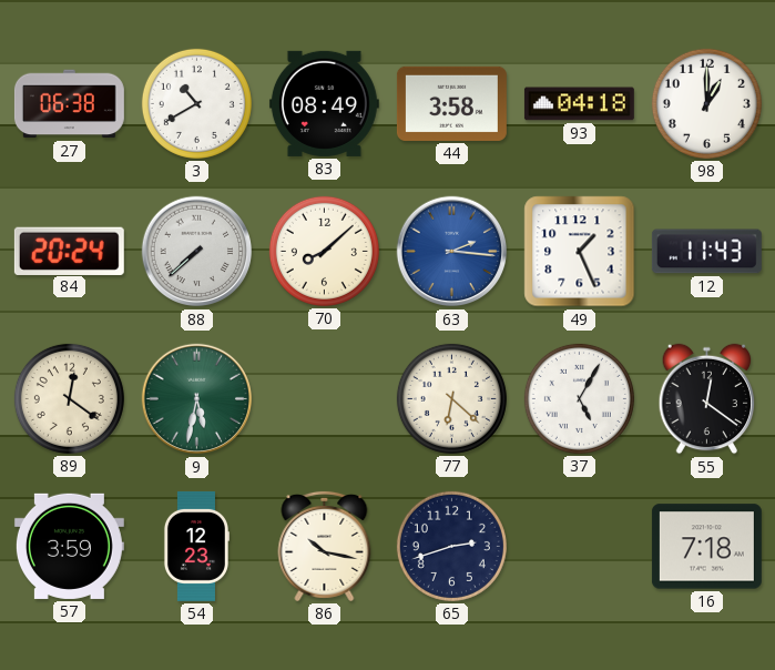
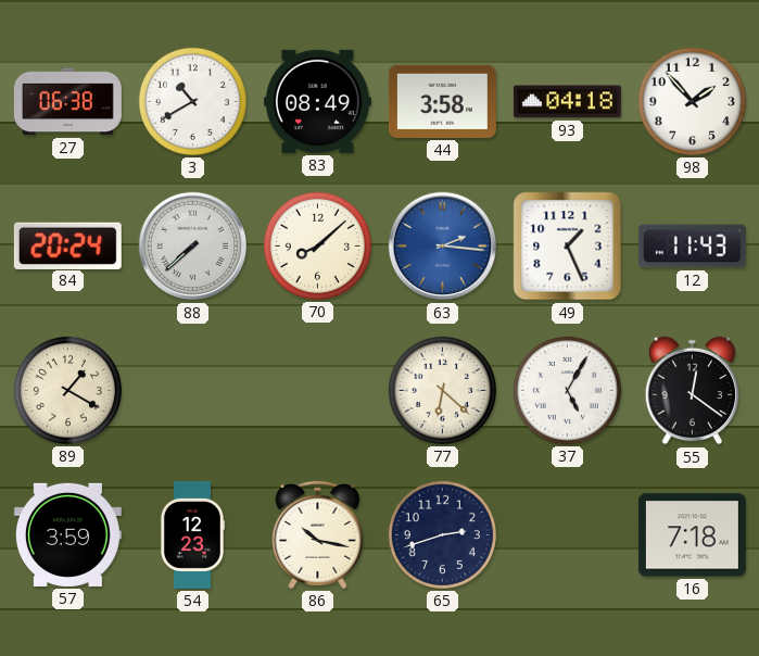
98: 1:00 -> 1:53
89: 12:21 -> 1:20
9: 5:32 -> none
